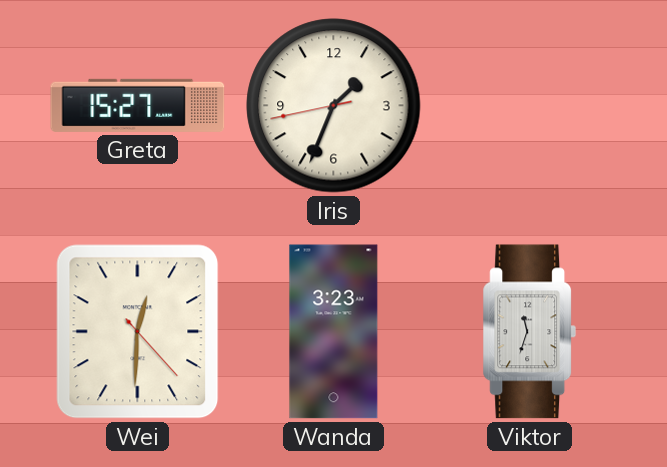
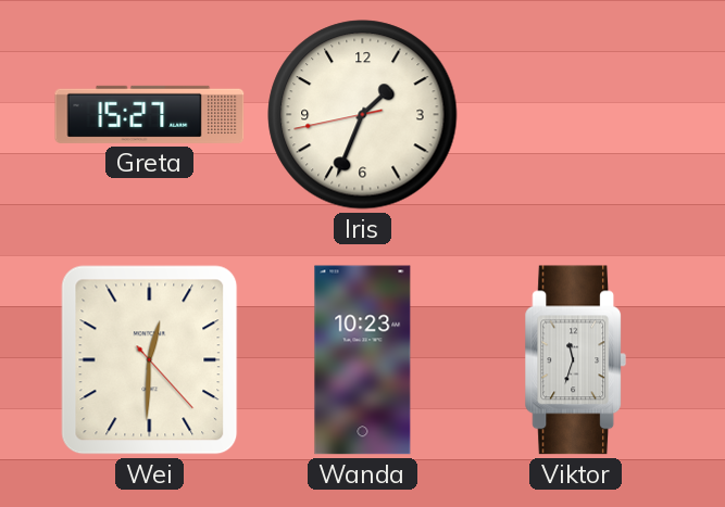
Wanda: 3:23 -> 10:23
